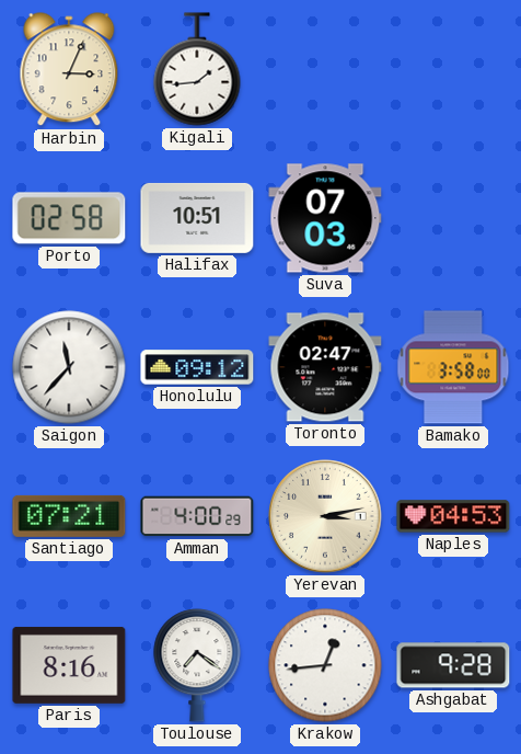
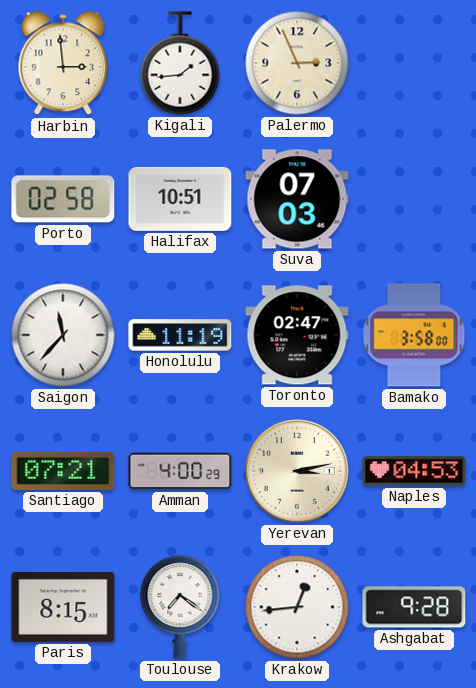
Harbin: 3:04 -> 2:59
Palermo: none -> 2:56
Honolulu: 09:12 -> 11:19
Paris: 8:16 -> 8:15
